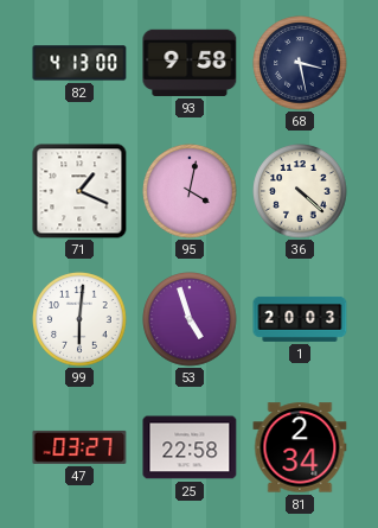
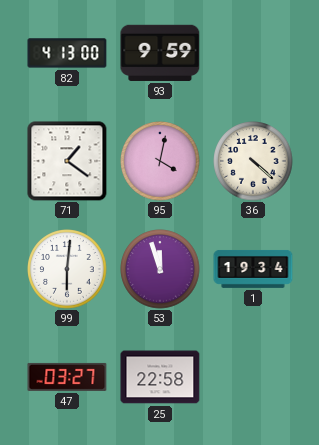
93: 9:58 -> 9:59
68: 3:28 -> none
71: 1:19 -> 1:21
53: 4:57 -> 11:57
1: 20:03 -> 19:34
81: 2:34 -> none
